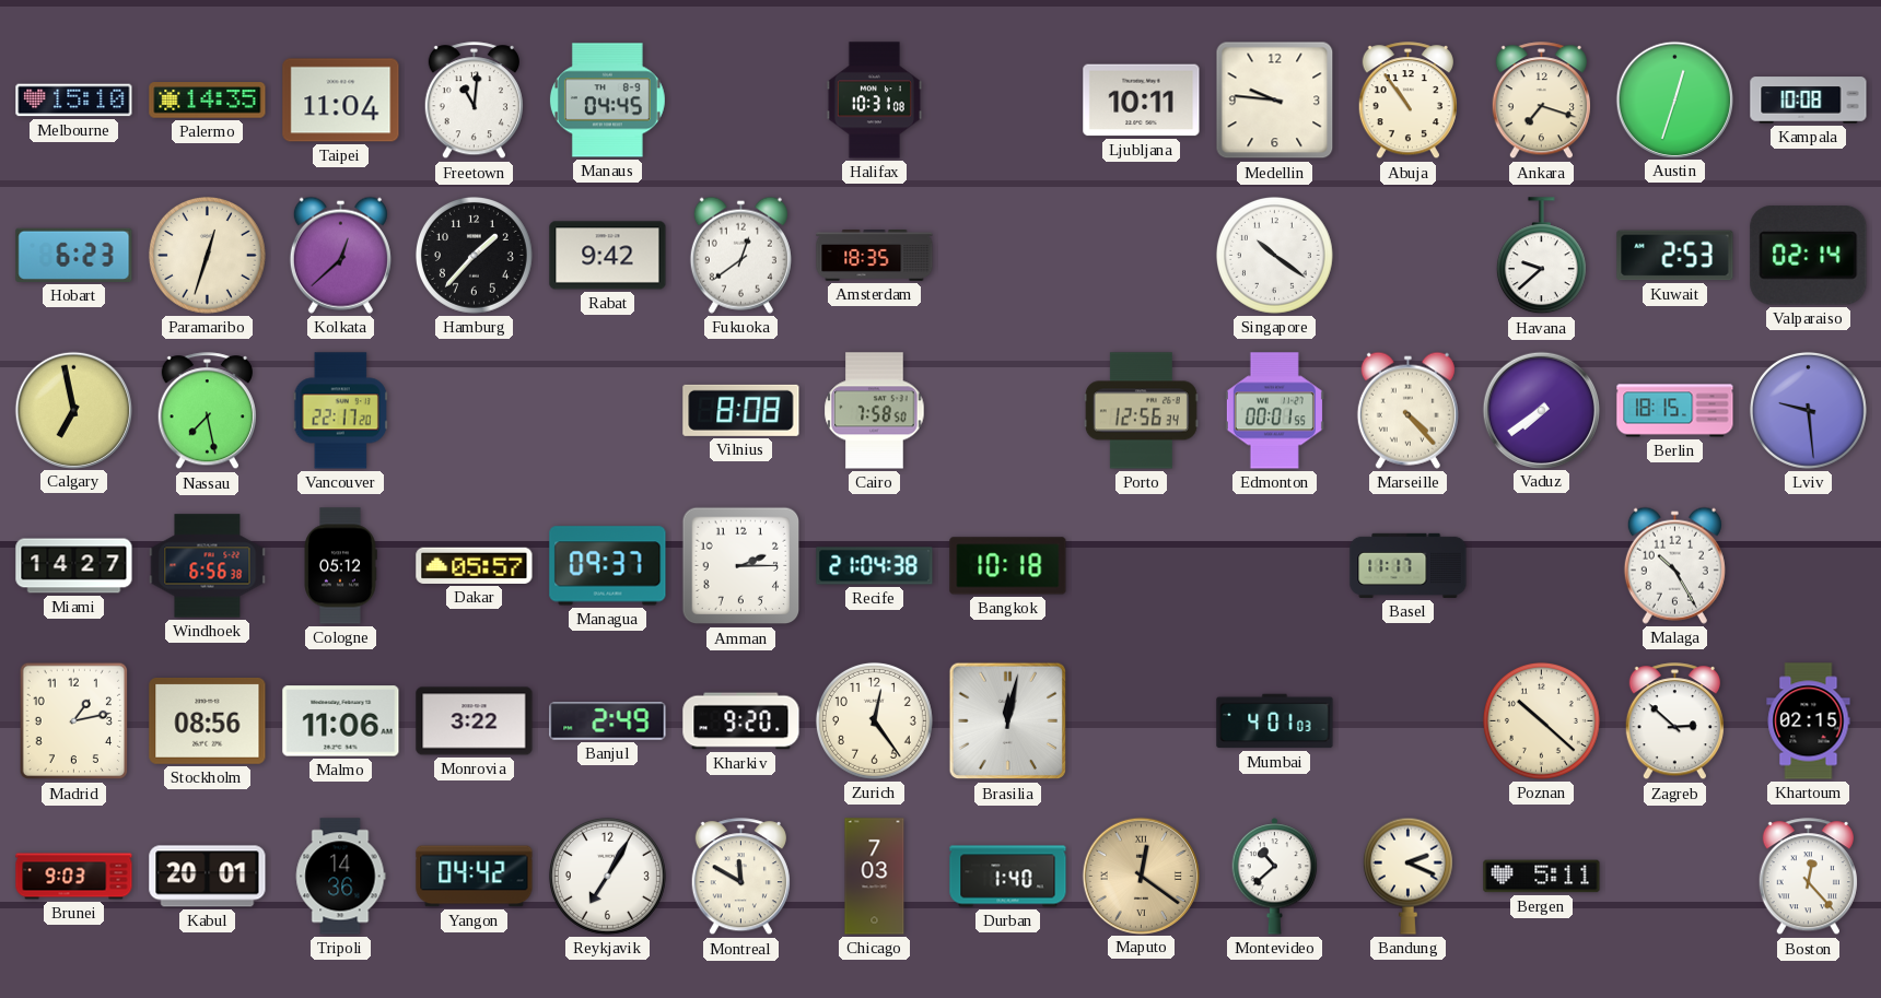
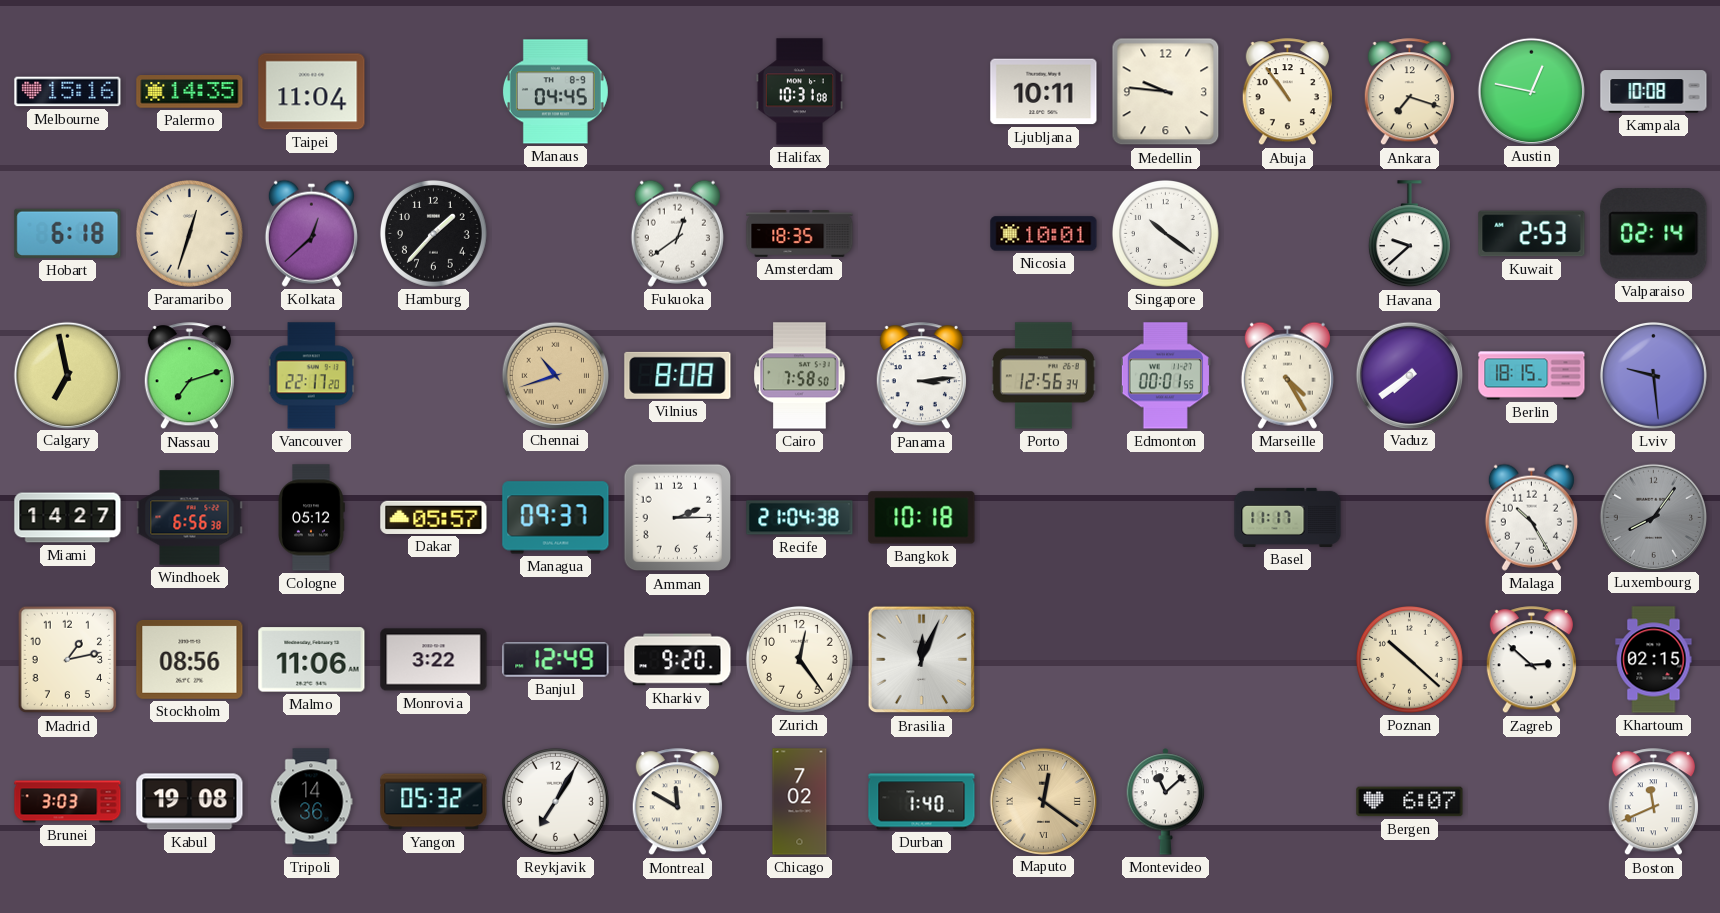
Melbourne: 15:10 -> 15:16
Freetown: 11:01 -> none
Austin: 12:33 -> 12:47
Hobart: 6:23 -> 6:18
Rabat: 9:42 -> none
Nicosia: none -> 10:01
Nassau: 7:28 -> 7:12
Chennai: none -> 10:42
Panama: none -> 3:14
Marseille: 4:23 -> 4:25
Luxembourg: none -> 8:06
Banjul: 2:49 -> 12:49
Brasilia: 12:02 -> 12:04
Mumbai: 4:01 -> none
Brunei: 9:03 -> 3:03
Kabul: 20:01 -> 19:08
Yangon: 04:42 -> 05:32
Chicago: 7:03 -> 7:02
Montevideo: 10:38 -> 11:08
Bandung: 2:19 -> none
Bergen: 5:11 -> 6:07
Boston: 12:23 -> 11:41
